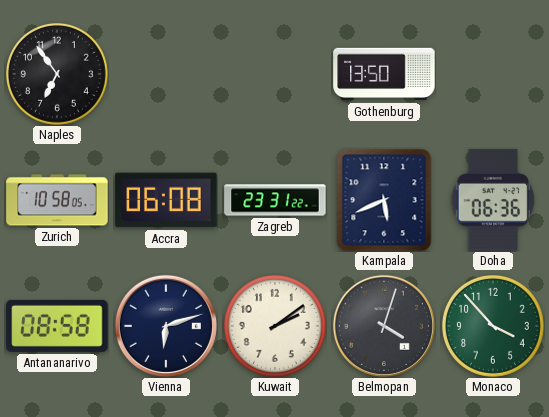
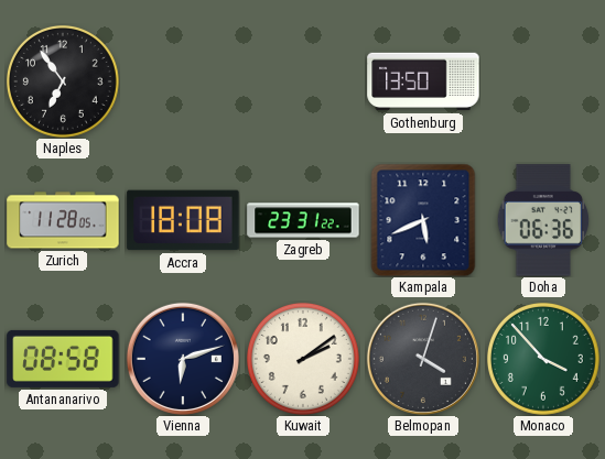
Zurich: 10:58 -> 11:28
Accra: 06:08 -> 18:08
